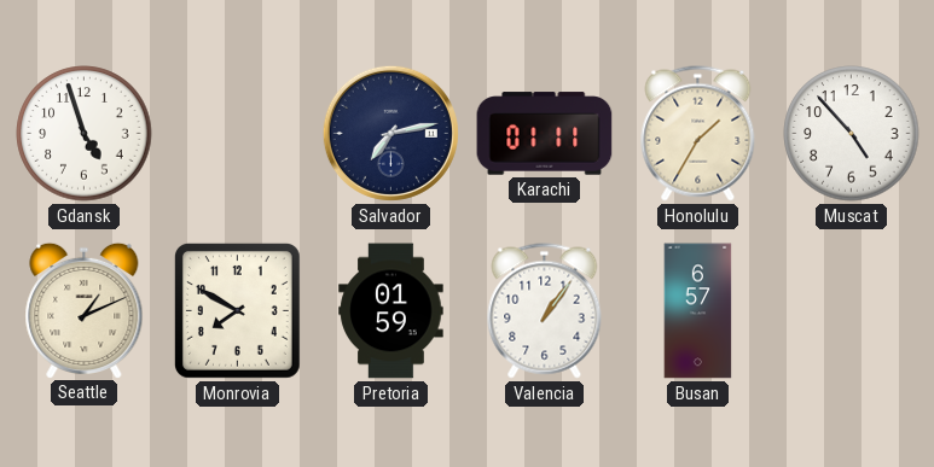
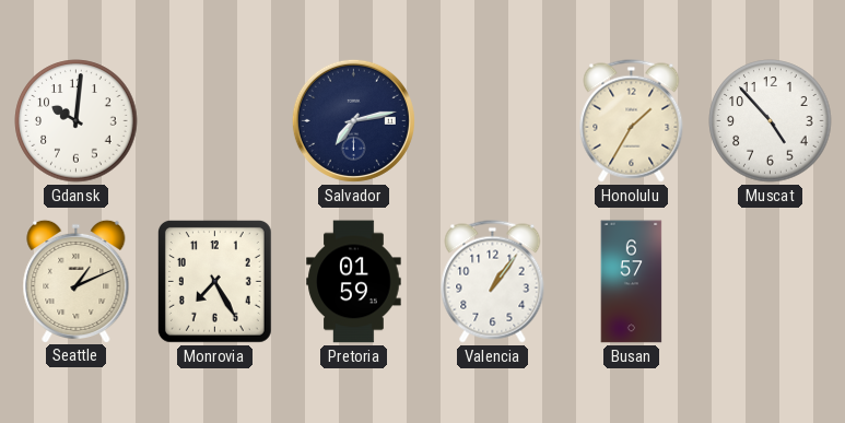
Gdansk: 4:57 -> 10:01
Karachi: 01:11 -> none
Monrovia: 7:50 -> 7:25
